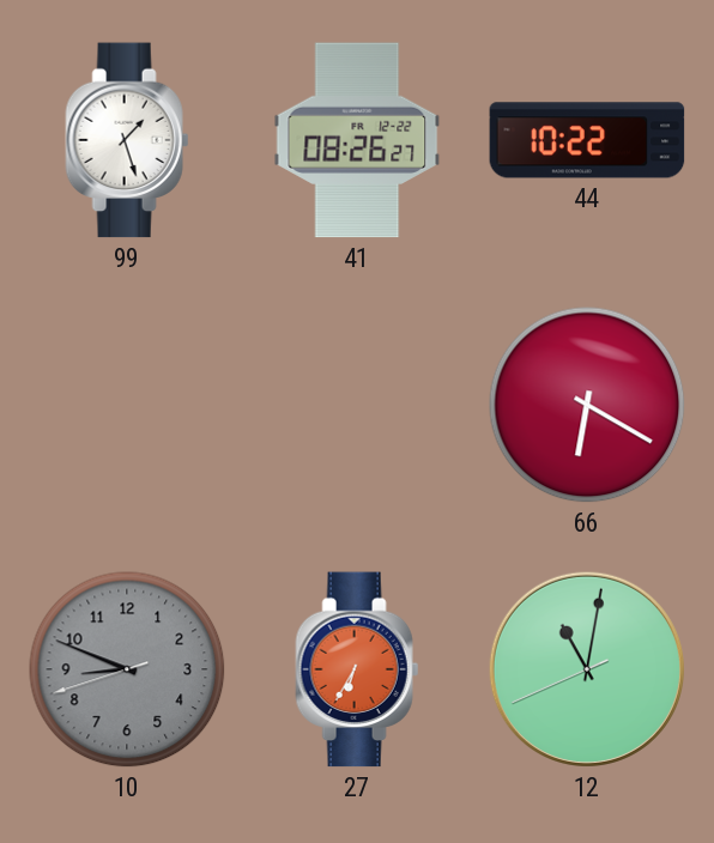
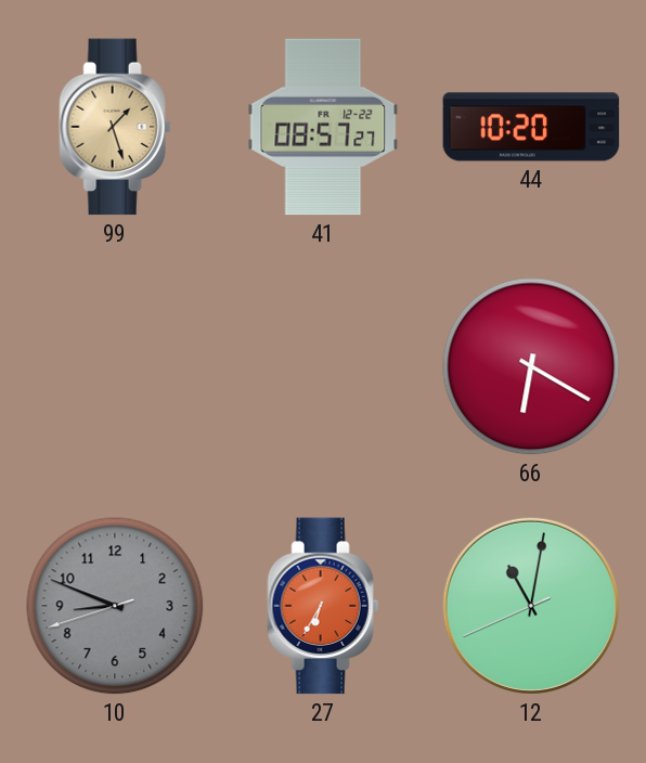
99 dial: white -> champagne
41: 08:26 -> 08:57
44: 10:22 -> 10:20
